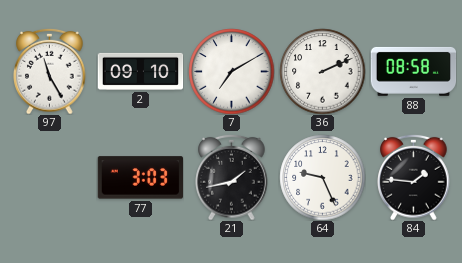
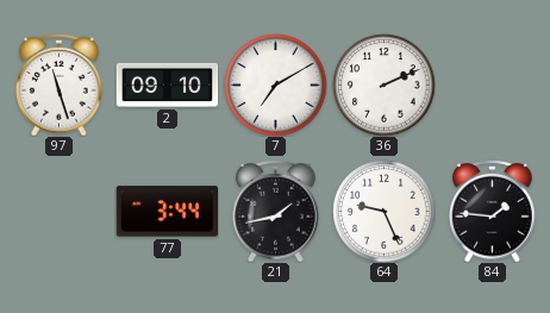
97: 11:25 -> 11:27
88: 08:58 -> none
77: 3:03 -> 3:44
